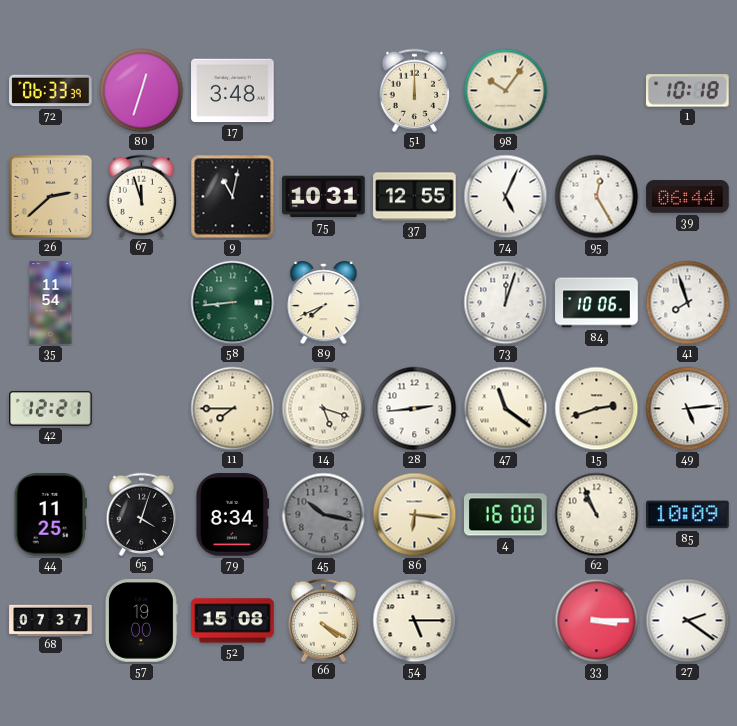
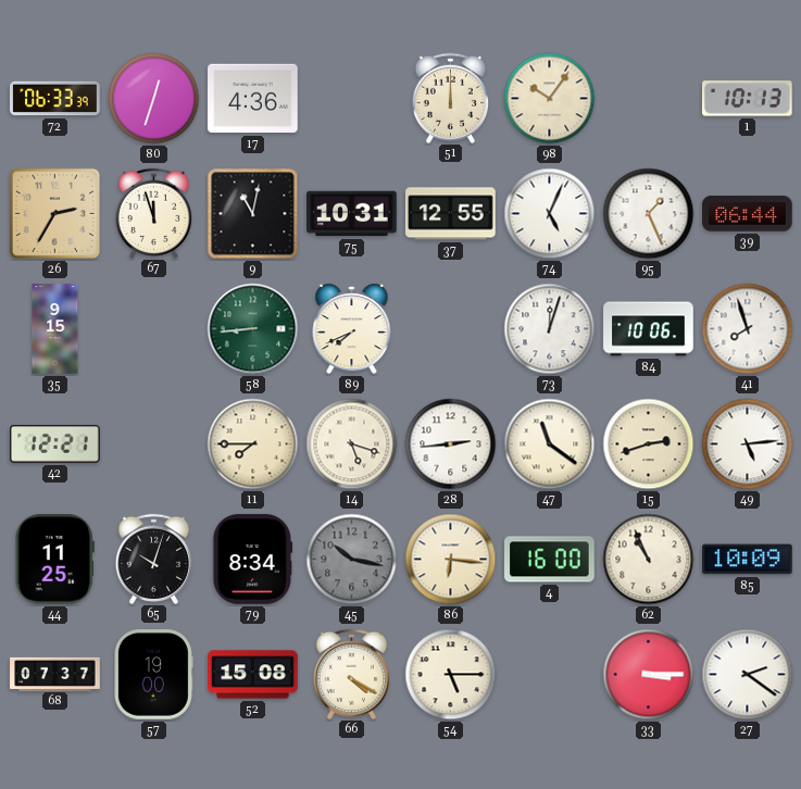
17: 3:48 -> 4:36
1: 10:18 -> 10:13
26: 2:38 -> 2:35
95: 12:25 -> 1:26
35: 11:54 -> 9:15
65: 4:03 -> 10:03
